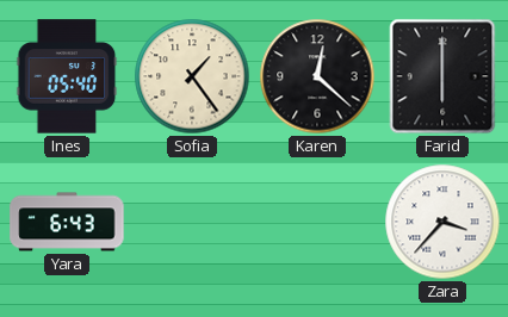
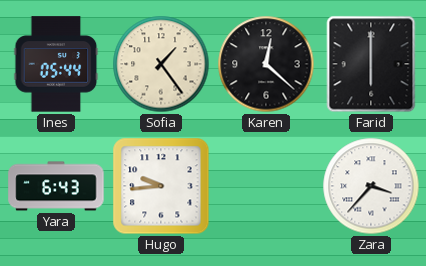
Ines: 05:40 -> 05:44
Hugo: none -> 9:44
